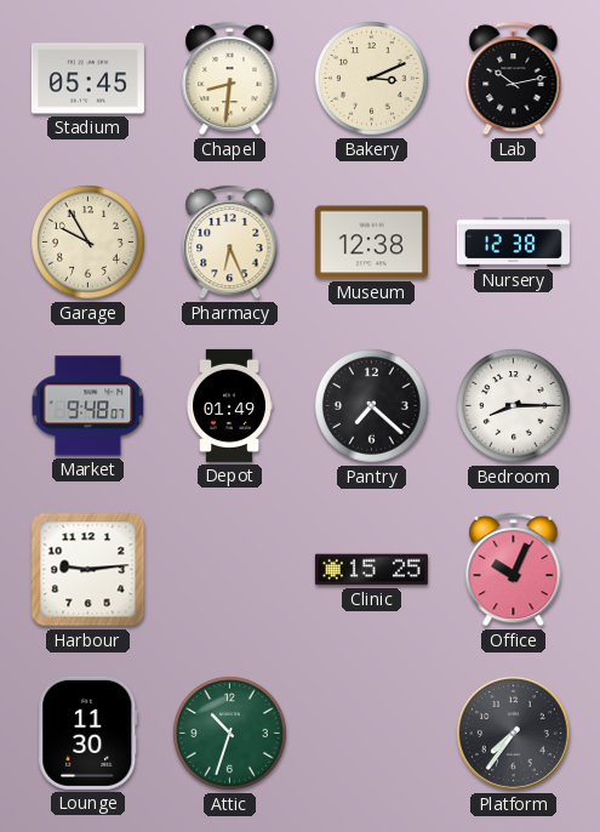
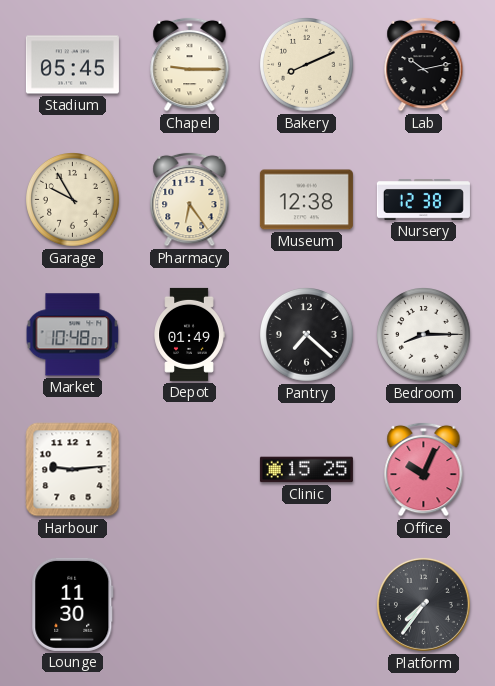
Chapel: 8:31 -> 9:15
Bakery: 3:11 -> 8:11
Pharmacy: 6:26 -> 6:24
Market: 9:48 -> 10:48
Attic: 10:33 -> none
